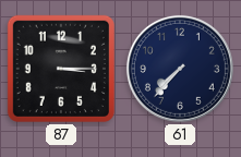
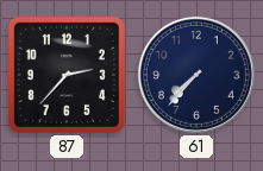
87: 3:15 -> 2:37
